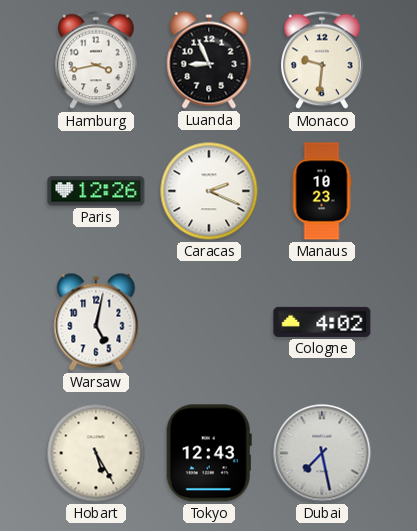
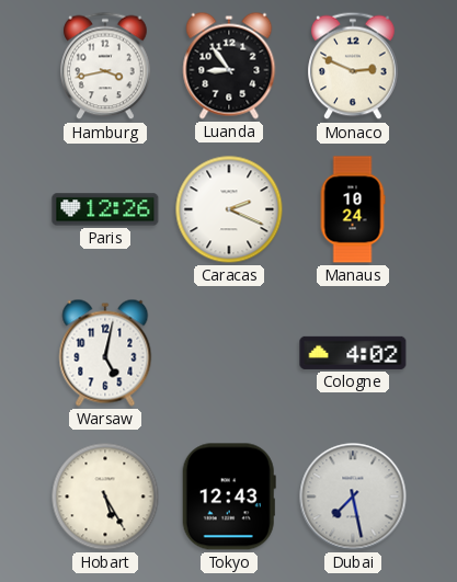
Luanda: 8:56 -> 8:54
Monaco: 9:31 -> 2:49
Manaus: 10:23 -> 10:24
